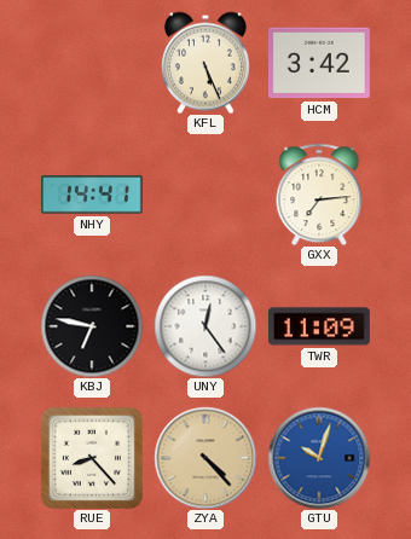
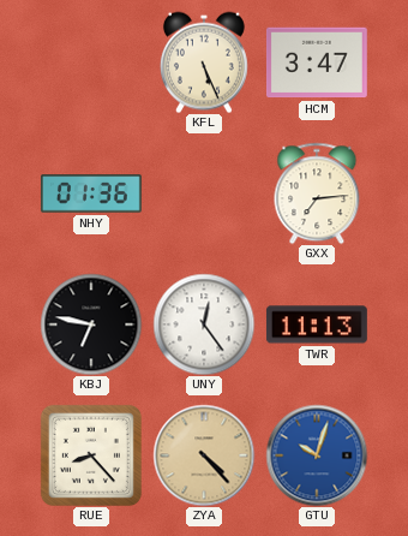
HCM: 3:42 -> 3:47
NHY: 14:41 -> 01:36
TWR: 11:09 -> 11:13
